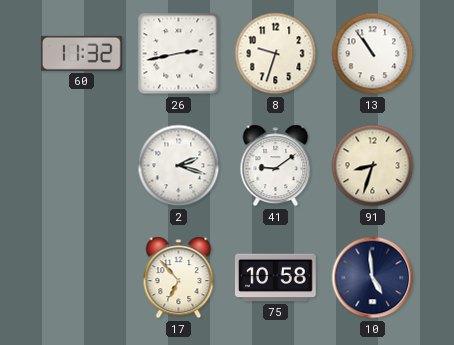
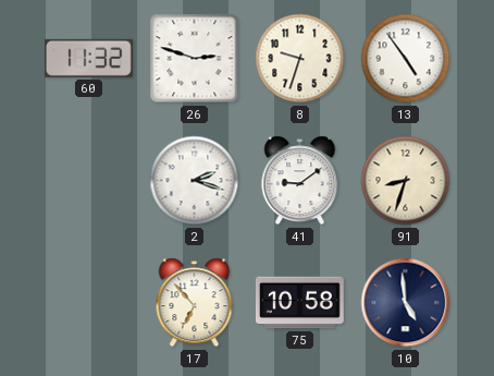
26: 2:43 -> 2:48
13: 10:54 -> 4:54
